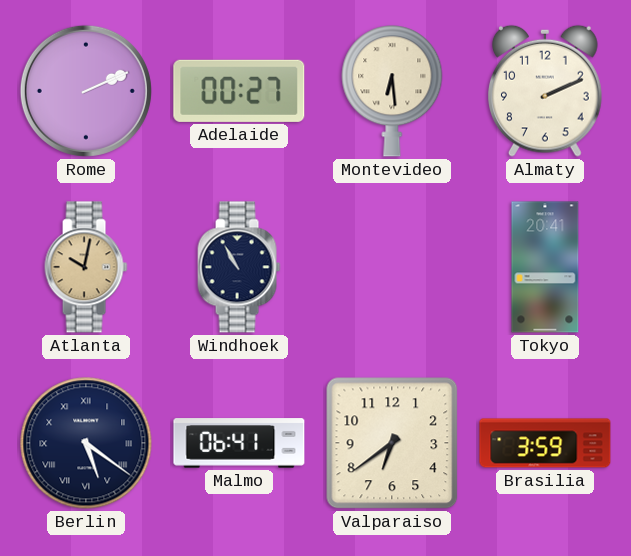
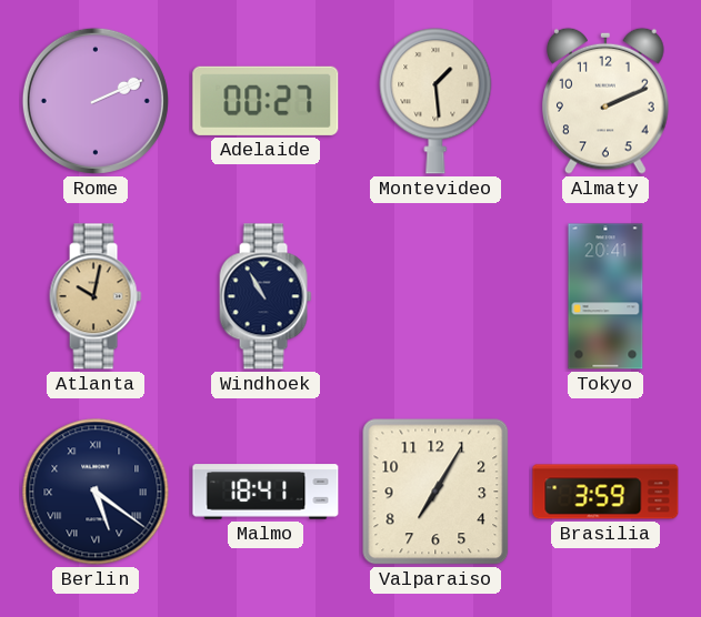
Montevideo: 6:29 -> 1:29
Malmo: 06:41 -> 18:41
Valparaiso: 6:39 -> 7:05
